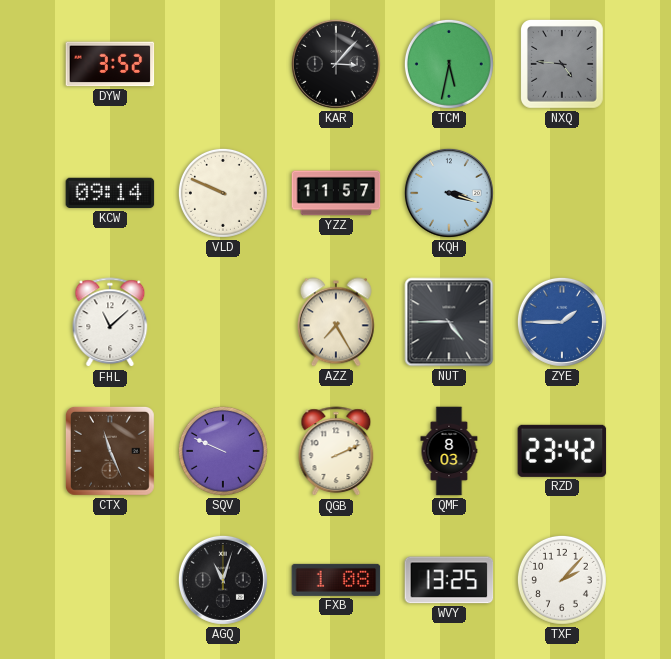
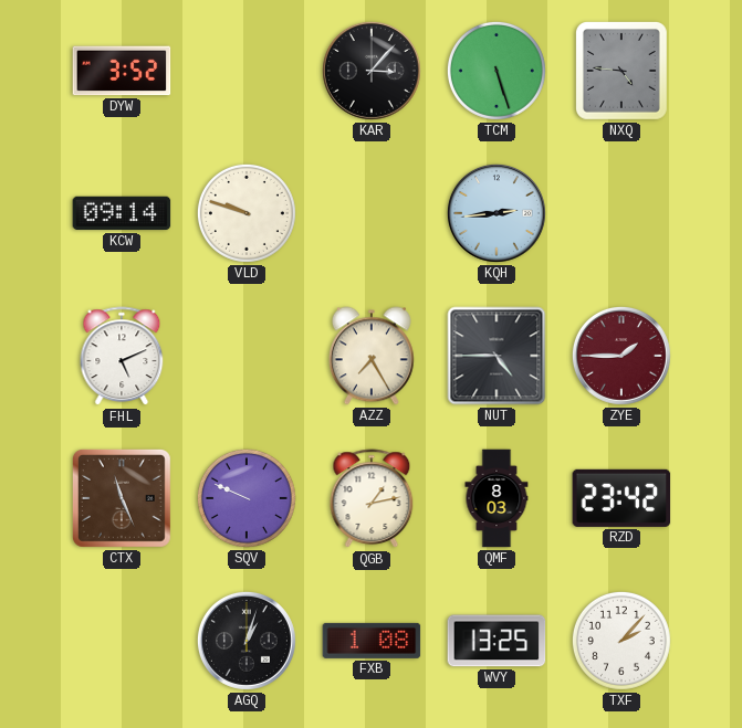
TCM: 5:32 -> 5:27
VLD: 9:49 -> 9:48
YZZ: 11:57 -> none
KQH: 3:18 -> 2:44
FHL: 11:08 -> 5:11
ZYE dial: blue -> burgundy
QGB: 2:11 -> 1:13
AGQ: 11:03 -> 1:03
